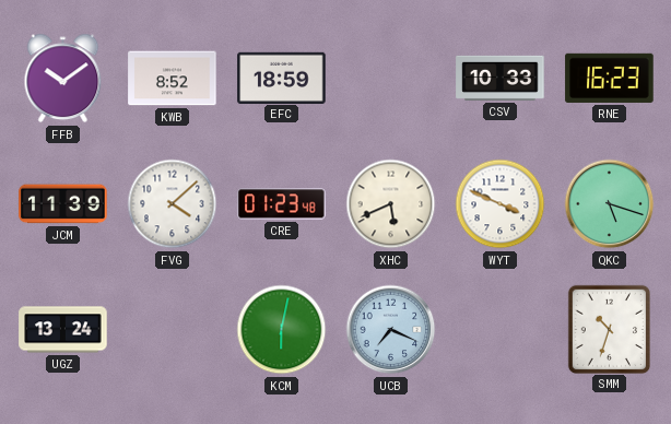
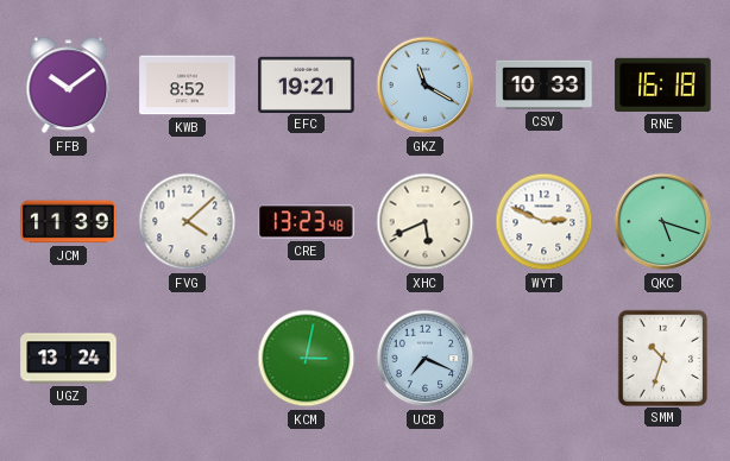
EFC: 18:59 -> 19:21
GKZ: none -> 11:20
RNE: 16:23 -> 16:18
CRE: 01:23 -> 13:23
WYT: 3:49 -> 2:49
KCM: 6:02 -> 3:02
